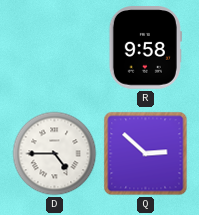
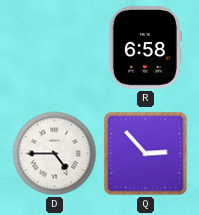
R: 9:58 -> 6:58
Q: 2:52 -> 2:53
